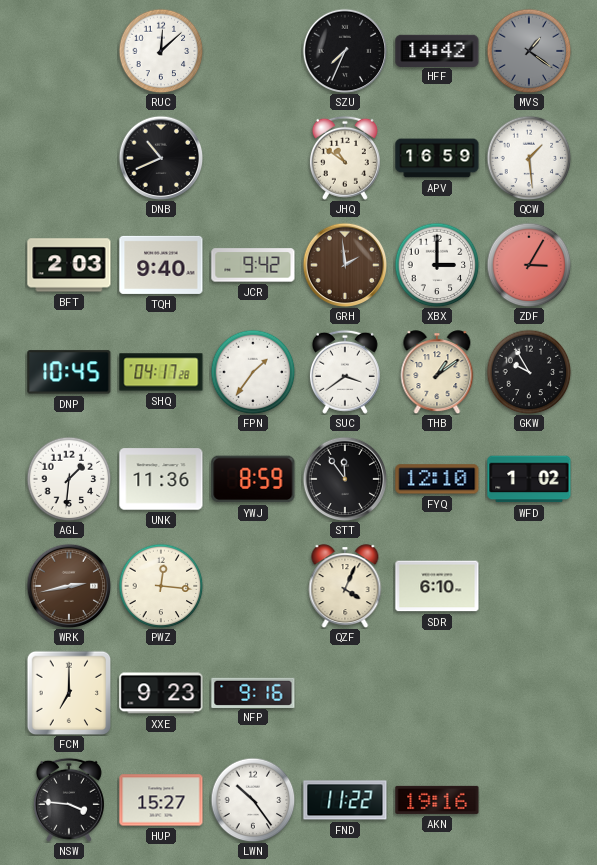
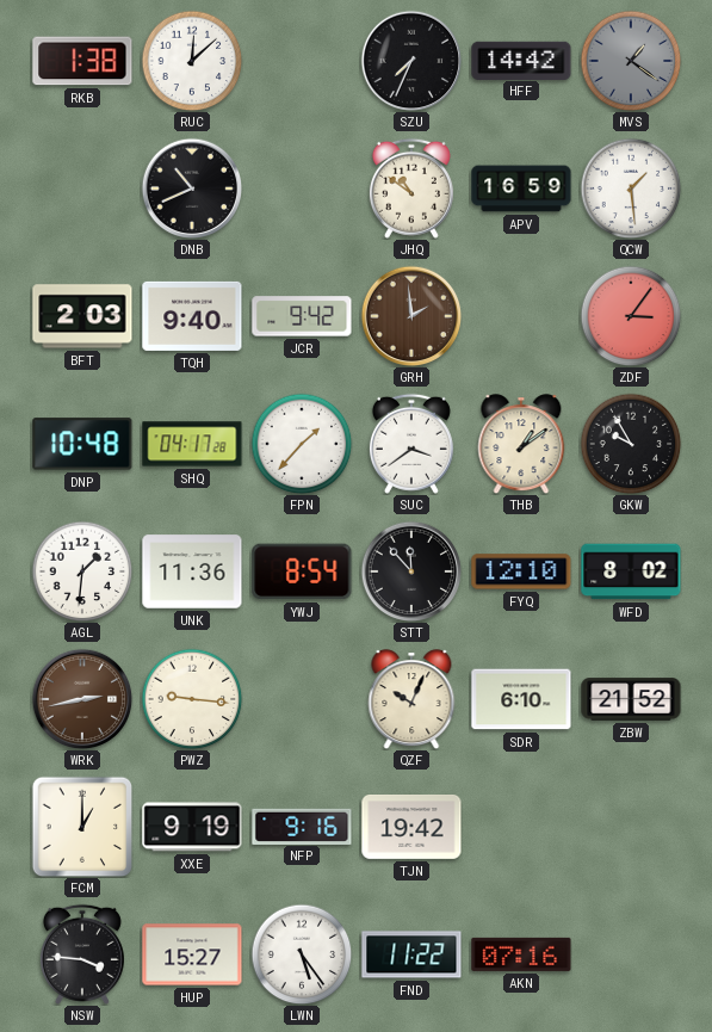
RKB: none -> 1:38
XBX: 3:00 -> none
ZDF: 3:05 -> 3:06
DNP: 10:45 -> 10:48
FPN: 1:36 -> 1:37
YWJ: 8:59 -> 8:54
STT: 11:54 -> 11:53
WFD: 1:02 -> 8:02
PWZ: 12:16 -> 9:16
QZF: 4:04 -> 10:04
ZBW: none -> 21:52
FCM: 7:00 -> 1:00
XXE: 9:23 -> 9:19
TJN: none -> 19:42
LWN: 10:24 -> 5:24
AKN: 19:16 -> 07:16
